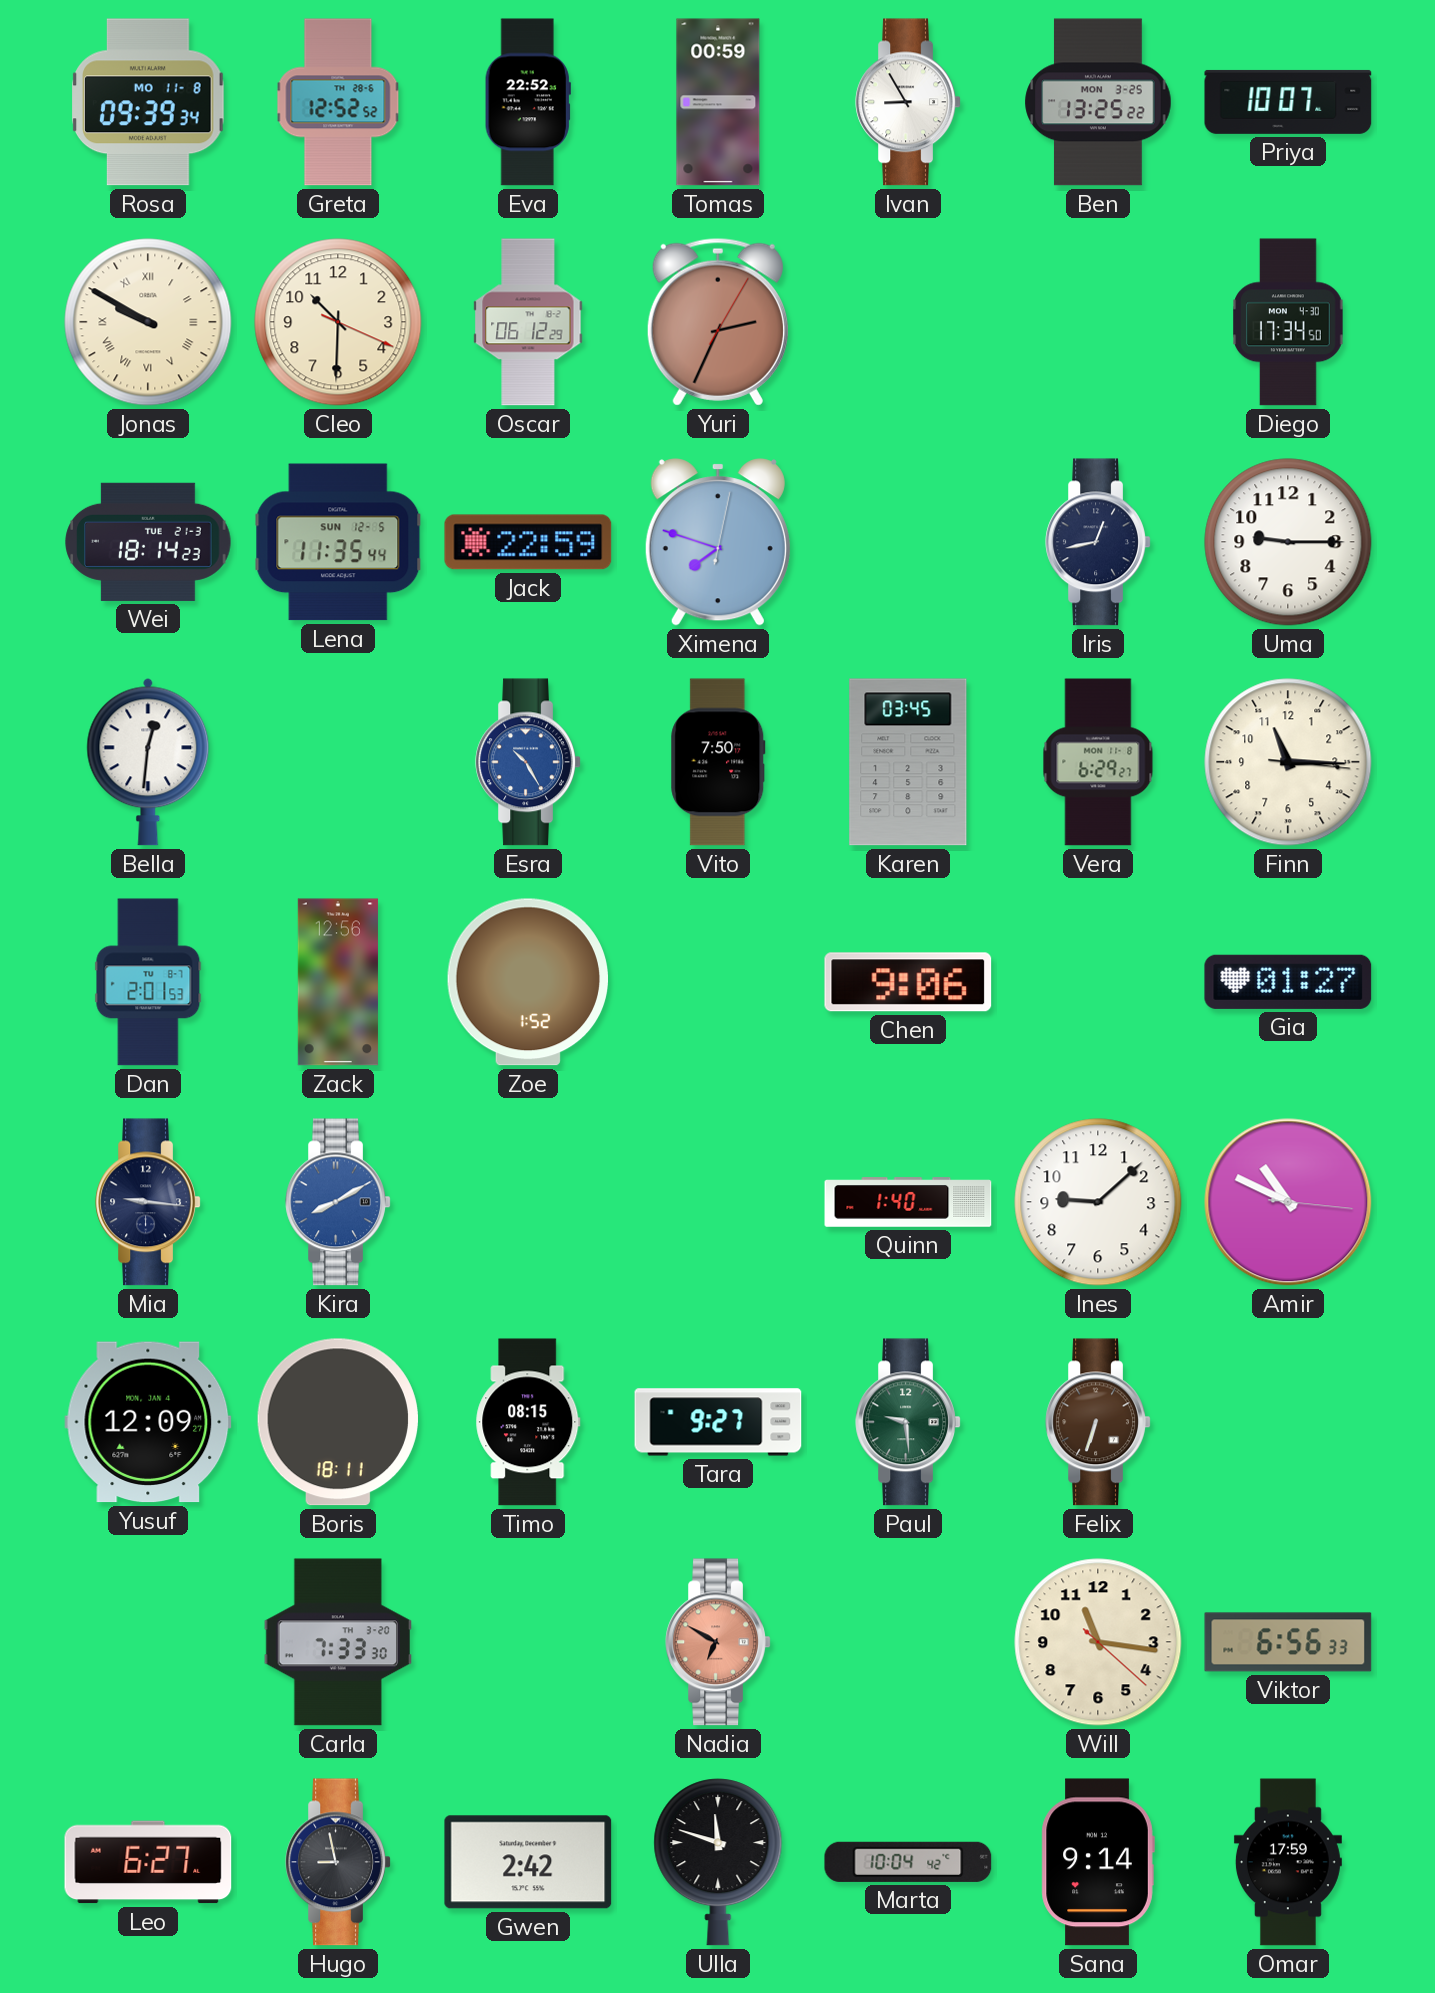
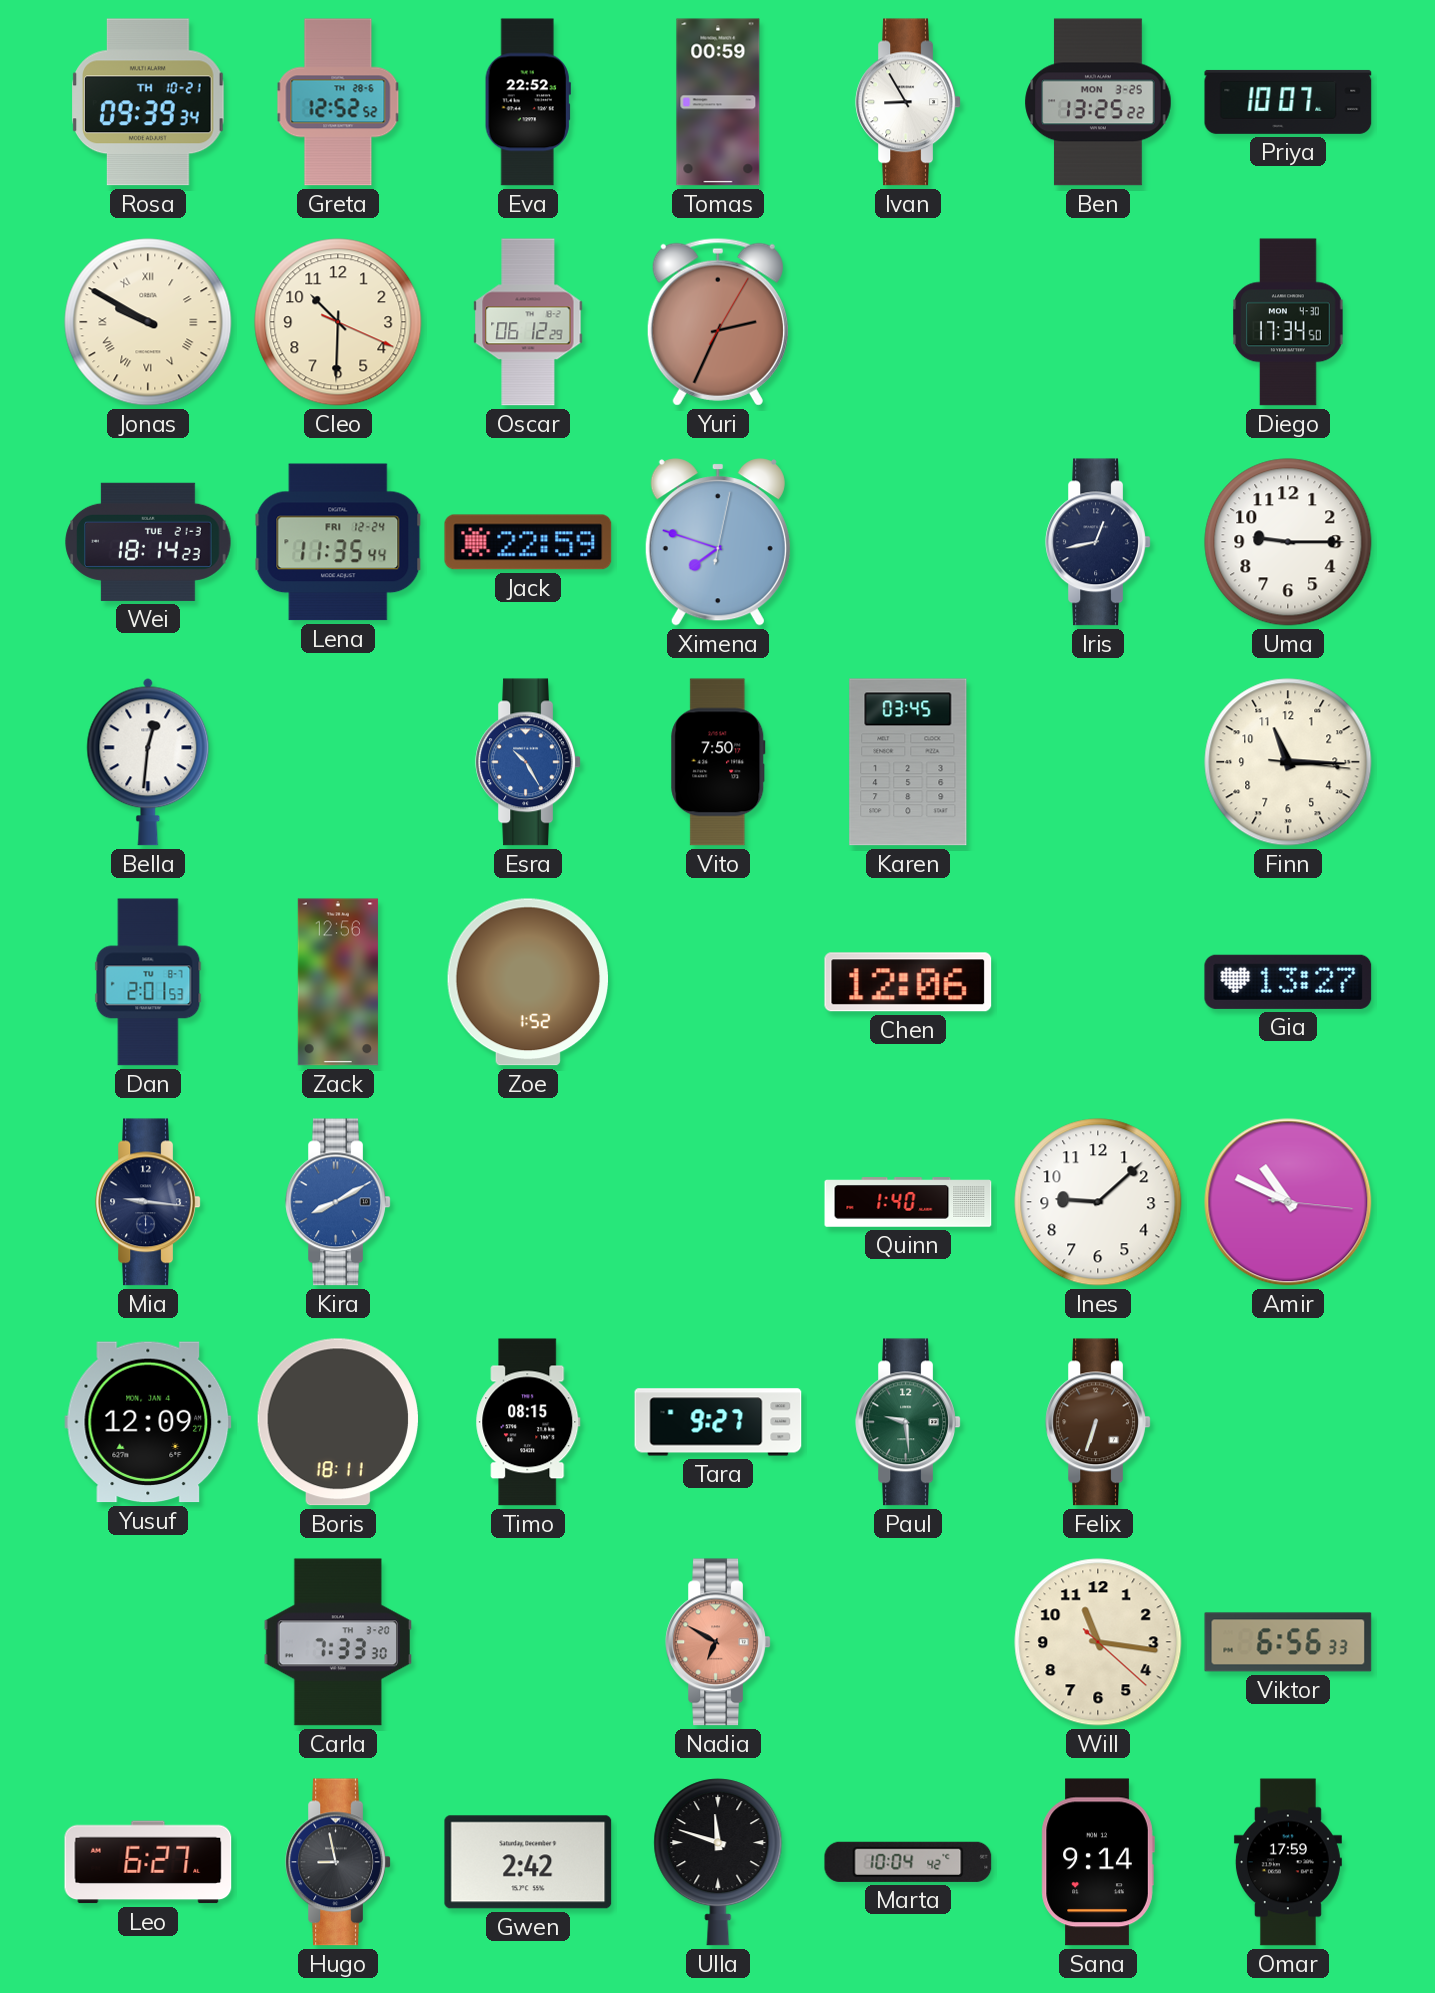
Rosa date: MO 11-8 -> TH 10-21
Lena date: SUN 12-5 -> FRI 12-24
Vera: 6:29 -> none
Chen: 9:06 -> 12:06
Gia: 01:27 -> 13:27
